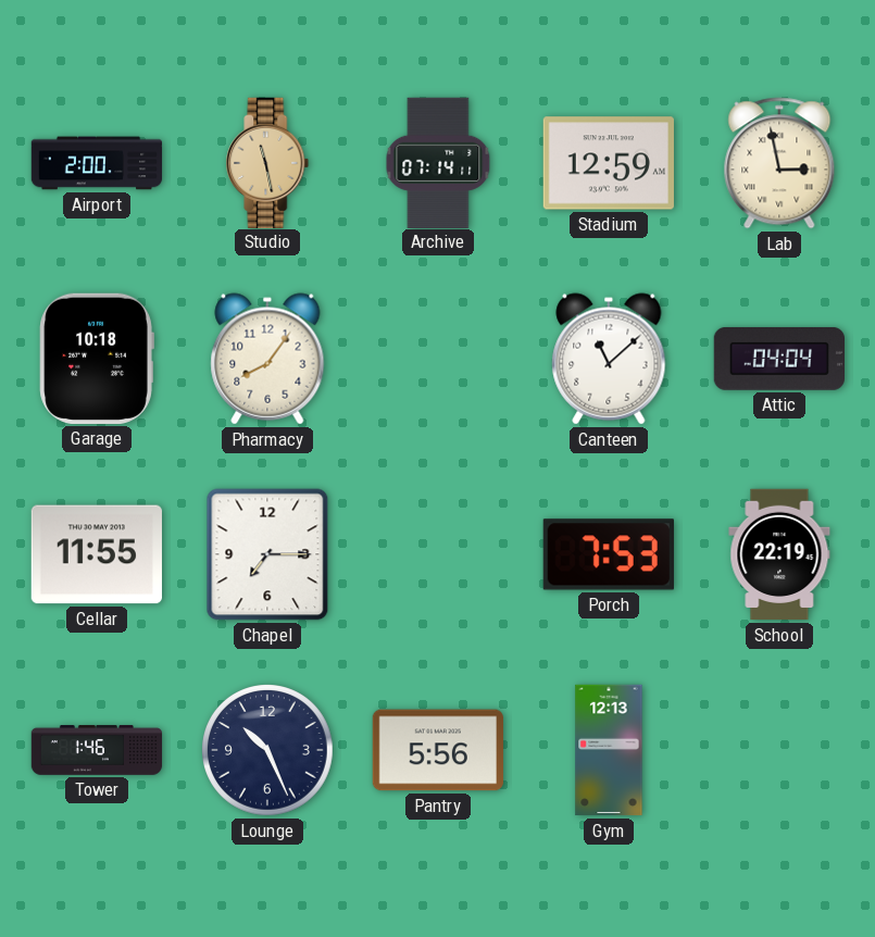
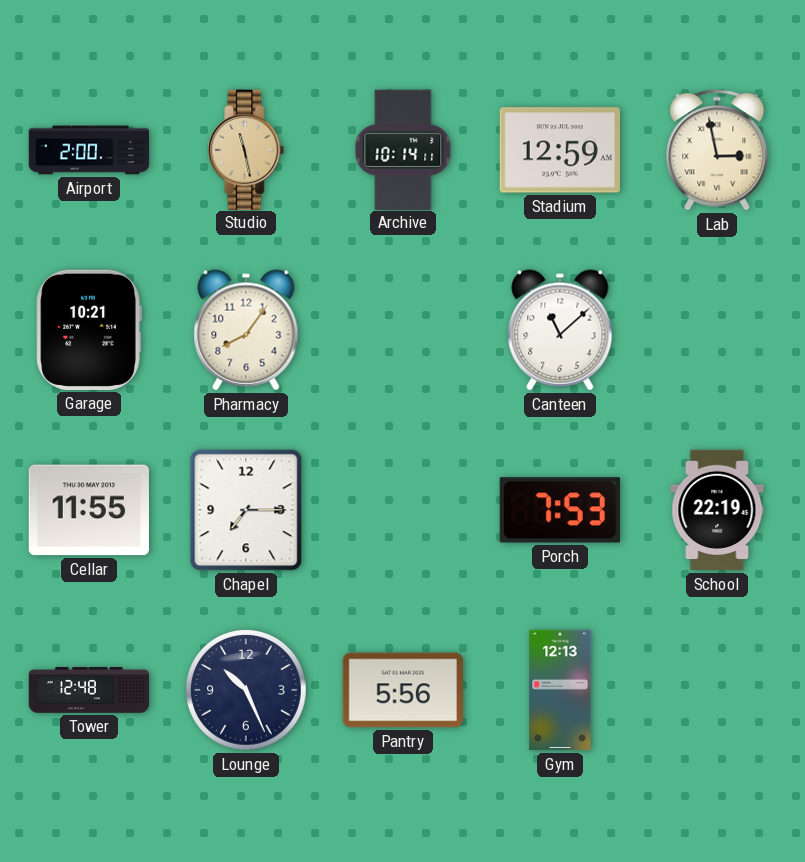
Archive: 07:14 -> 10:14
Garage: 10:18 -> 10:21
Attic: 04:04 -> none
Tower: 1:46 -> 12:48
